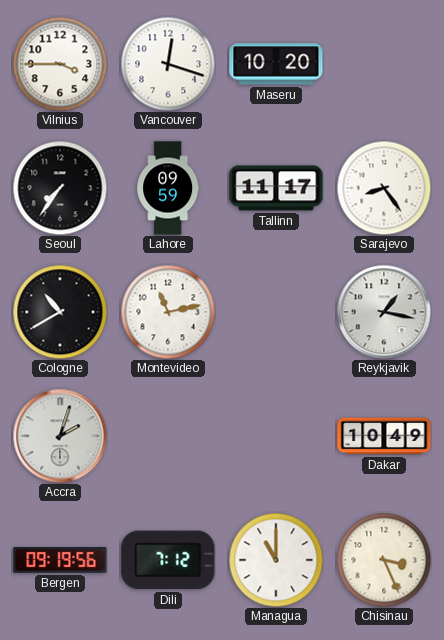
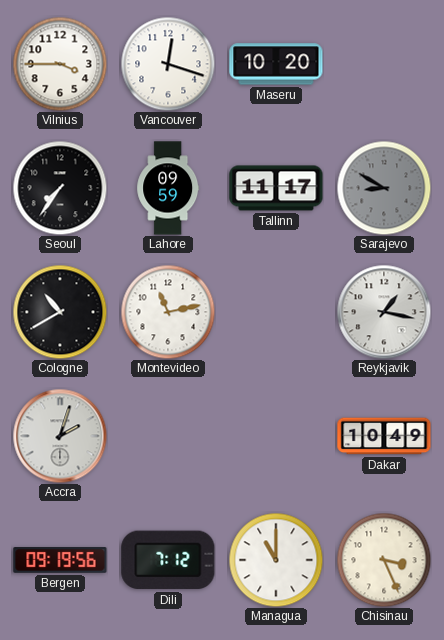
Sarajevo: 8:24 -> 8:50
Sarajevo dial: white -> grey
